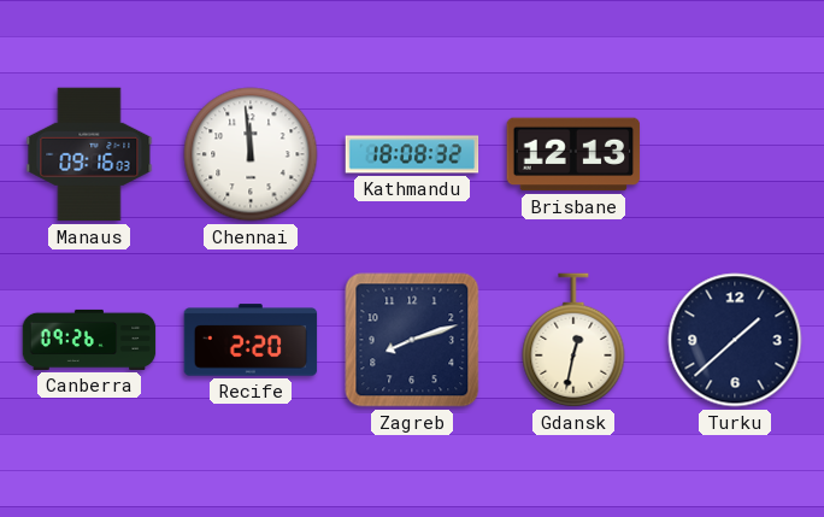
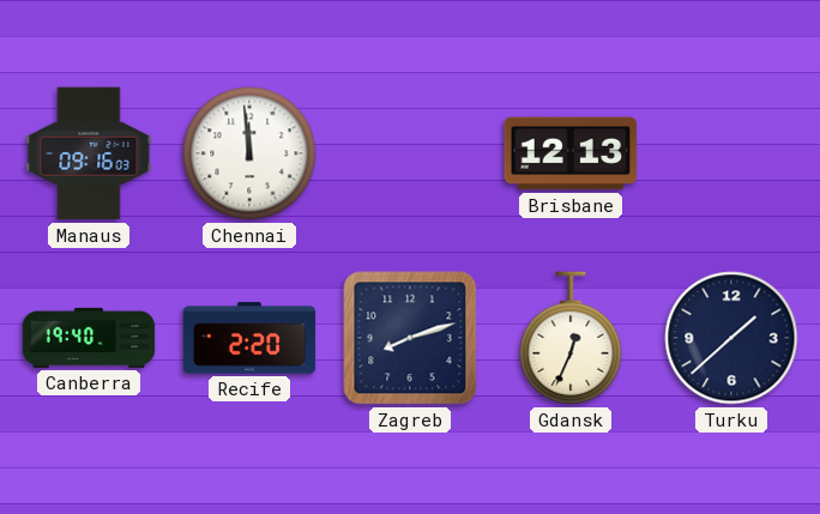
Kathmandu: 18:08 -> none
Canberra: 09:26 -> 19:40
Gdansk: 12:32 -> 12:34
